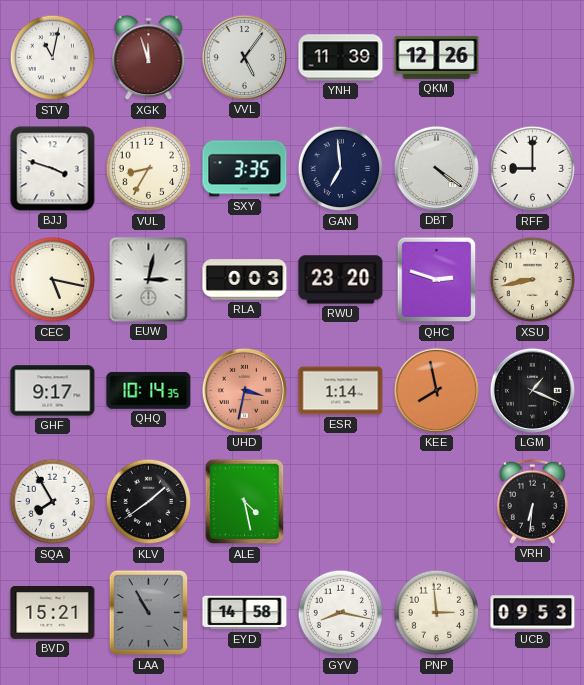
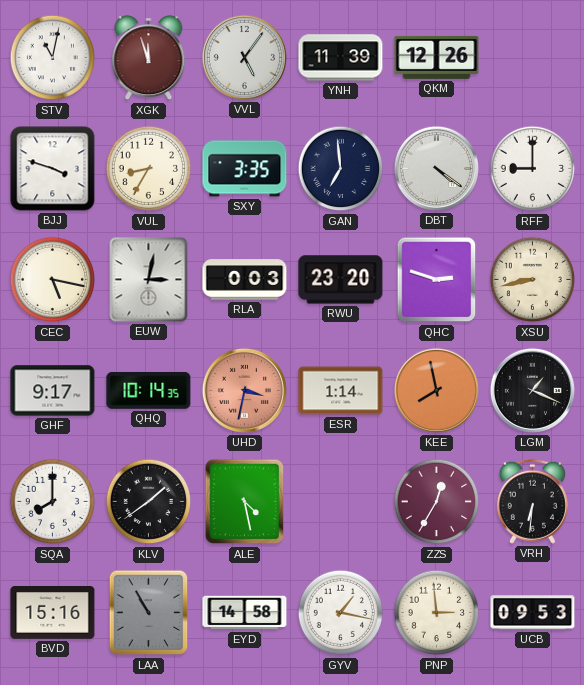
SQA: 7:55 -> 8:00
ZZS: none -> 12:35
BVD: 15:21 -> 15:16
GYV: 8:17 -> 1:17
